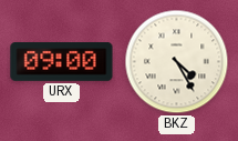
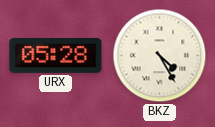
URX: 09:00 -> 05:28
